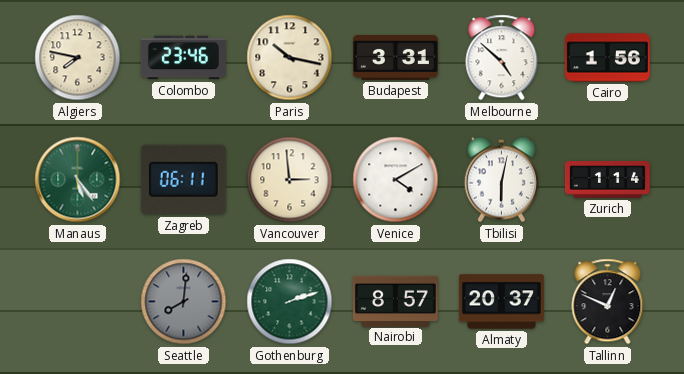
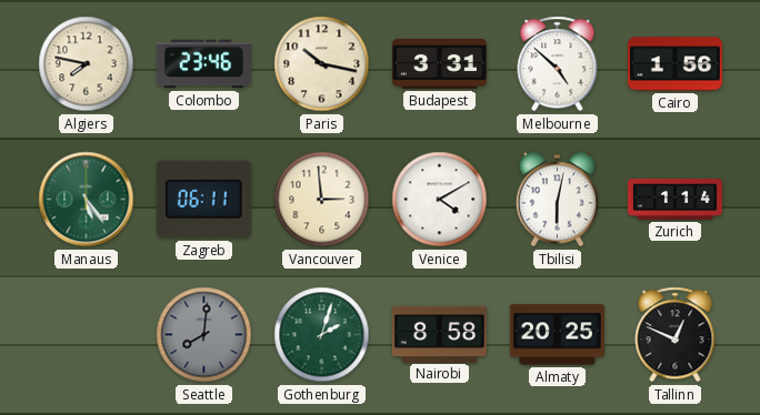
Gothenburg: 2:12 -> 2:03
Nairobi: 8:57 -> 8:58
Almaty: 20:37 -> 20:25
